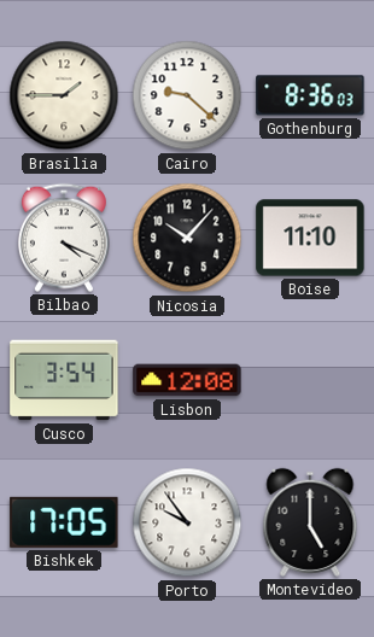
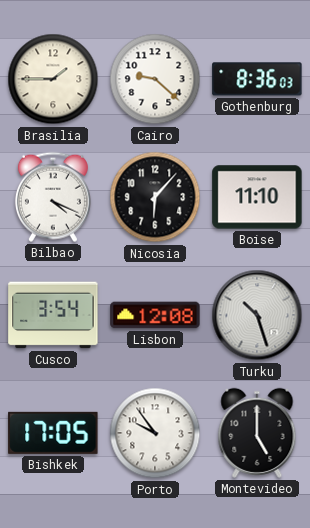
Nicosia: 10:07 -> 6:07
Turku: none -> 10:27
